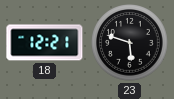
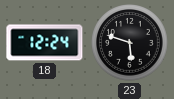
18: 12:21 -> 12:24
